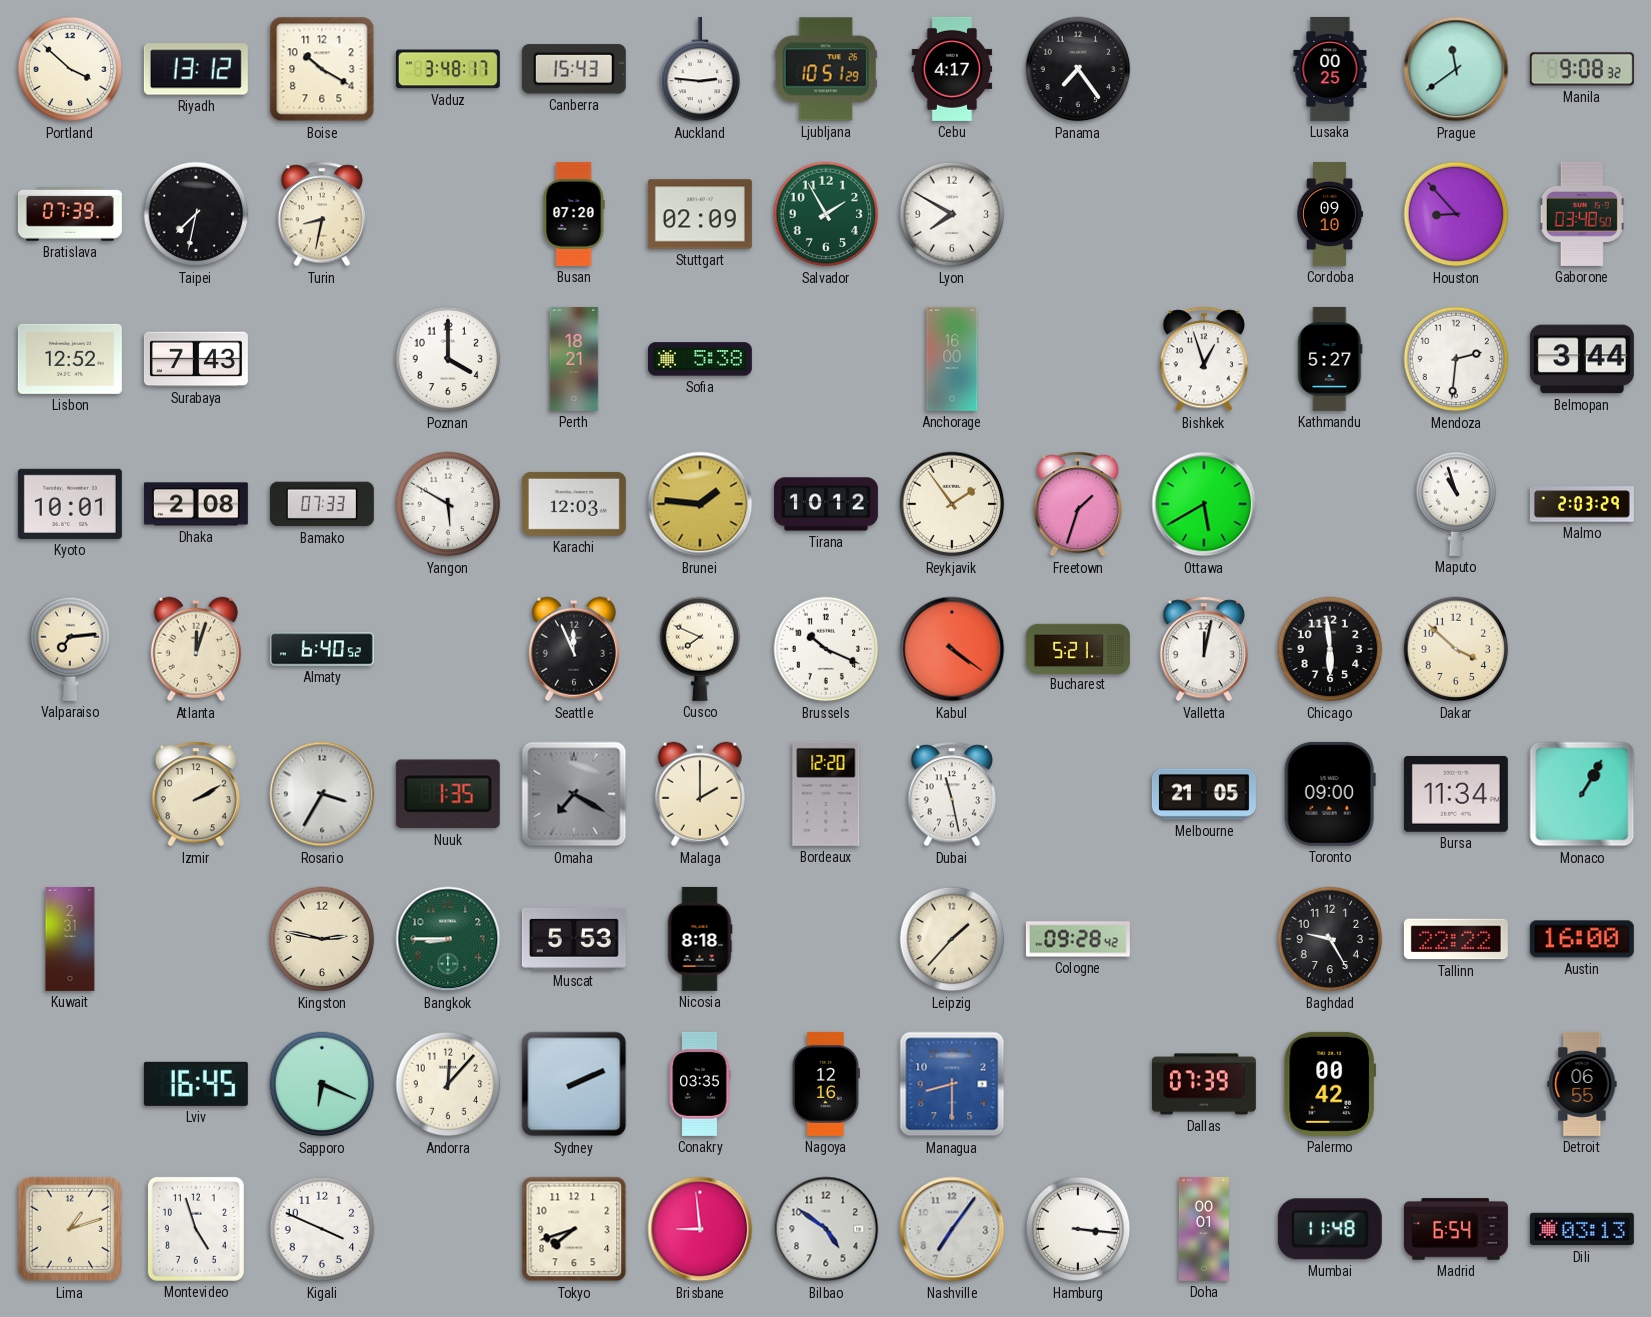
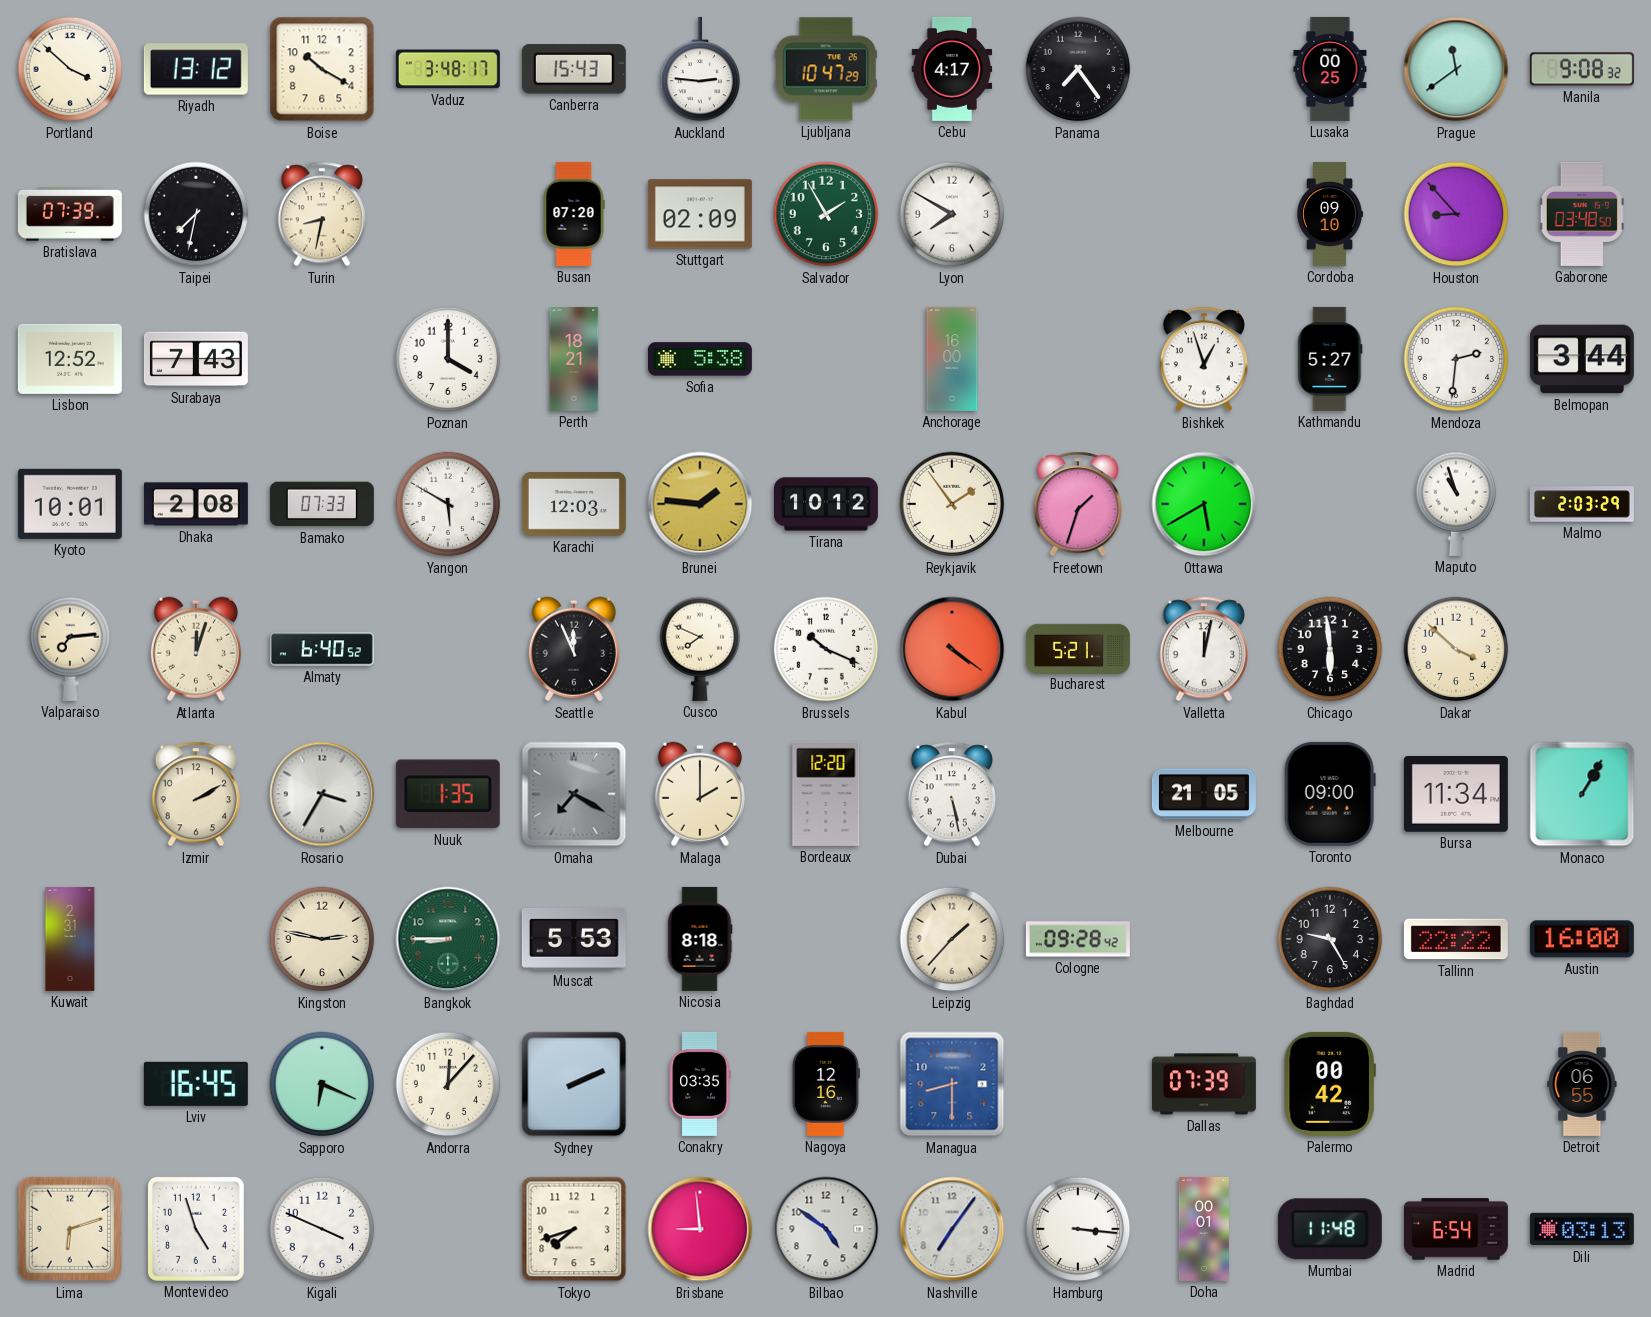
Ljubljana: 10:51 -> 10:47
Dubai: 11:28 -> 5:28
Lima: 1:12 -> 6:12
